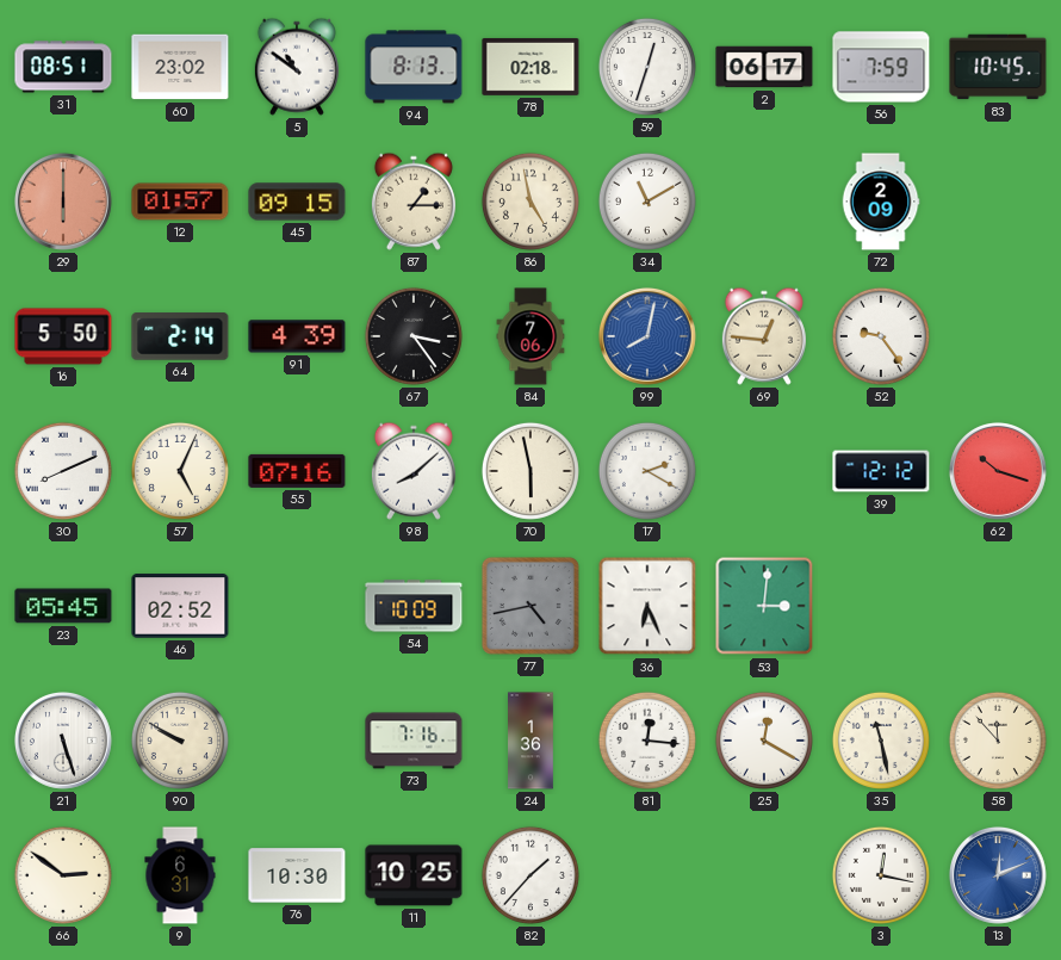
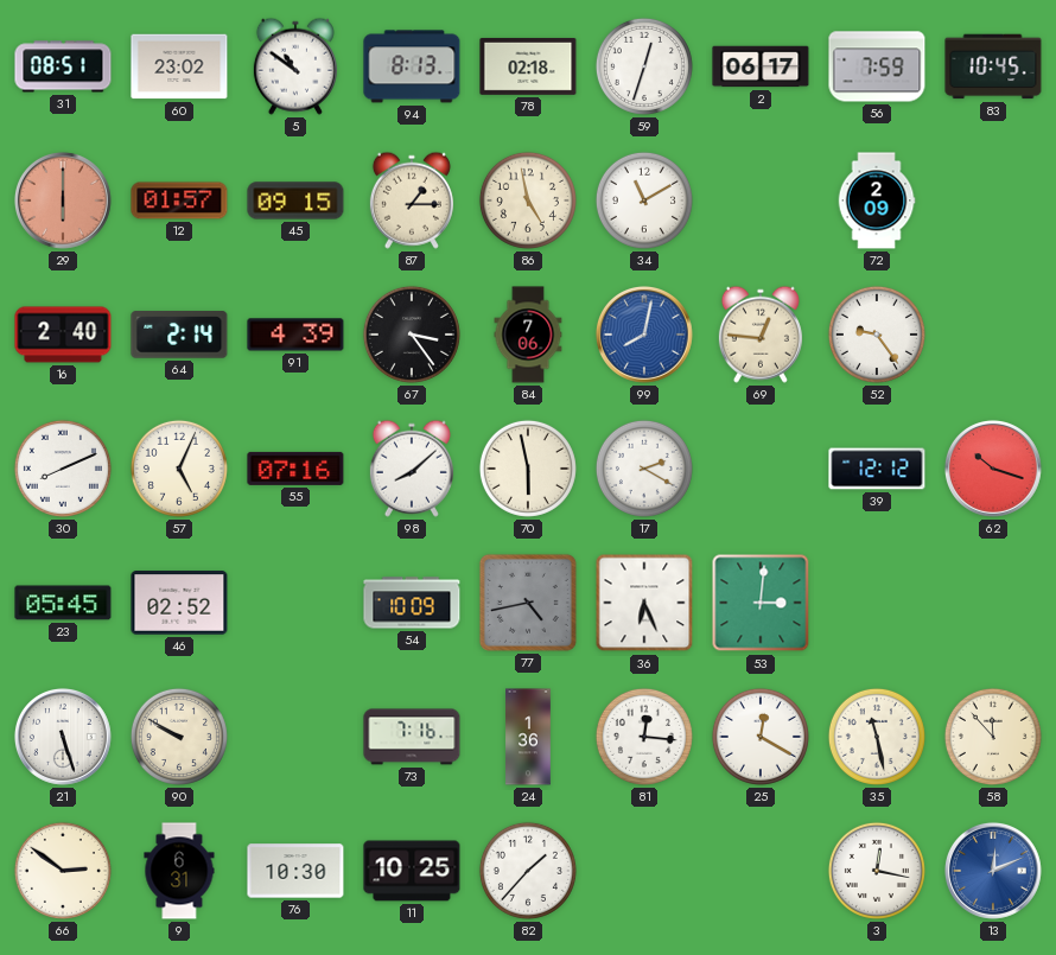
16: 5:50 -> 2:40
